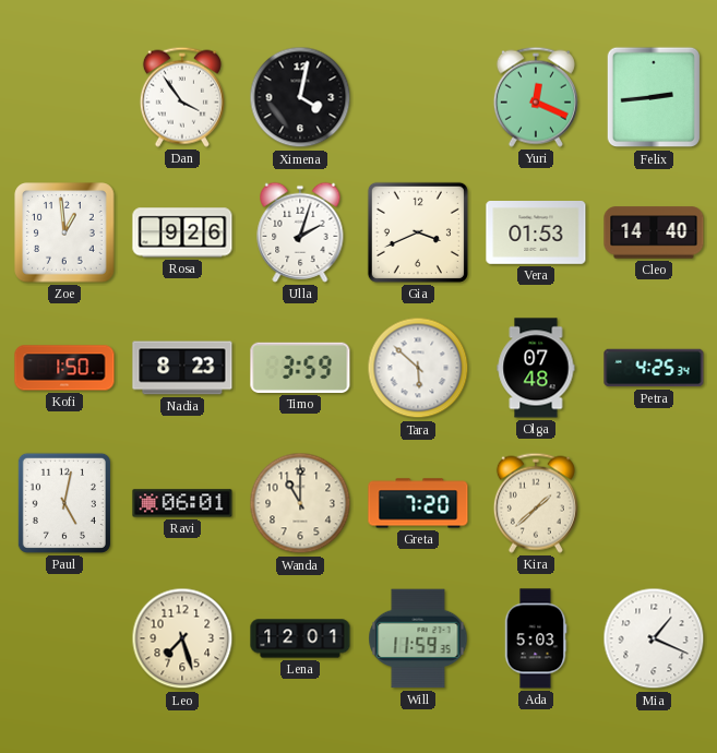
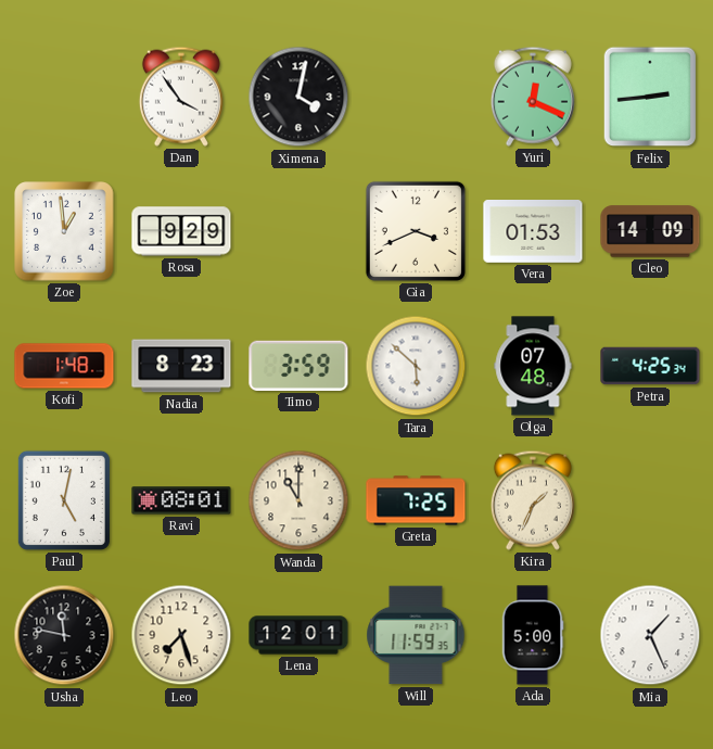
Rosa: 9:26 -> 9:29
Ulla: 2:03 -> none
Cleo: 14:40 -> 14:09
Kofi: 1:50 -> 1:48
Ravi: 06:01 -> 08:01
Greta: 7:20 -> 7:25
Kira: 1:38 -> 1:34
Usha: none -> 11:47
Ada: 5:03 -> 5:00
Mia: 1:19 -> 1:26
